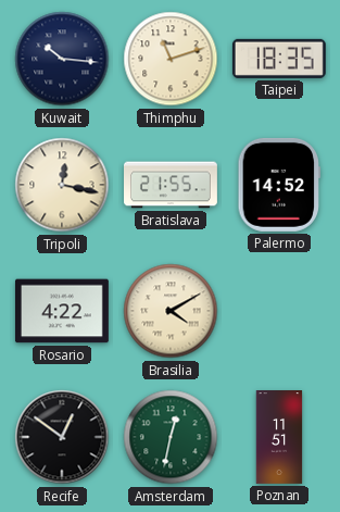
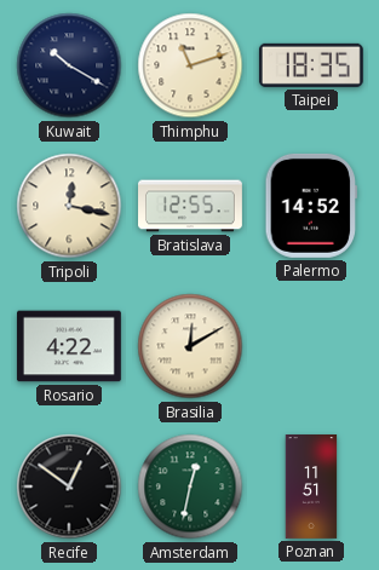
Kuwait: 10:16 -> 10:20
Bratislava: 21:55 -> 12:55
Brasilia: 4:10 -> 12:10
